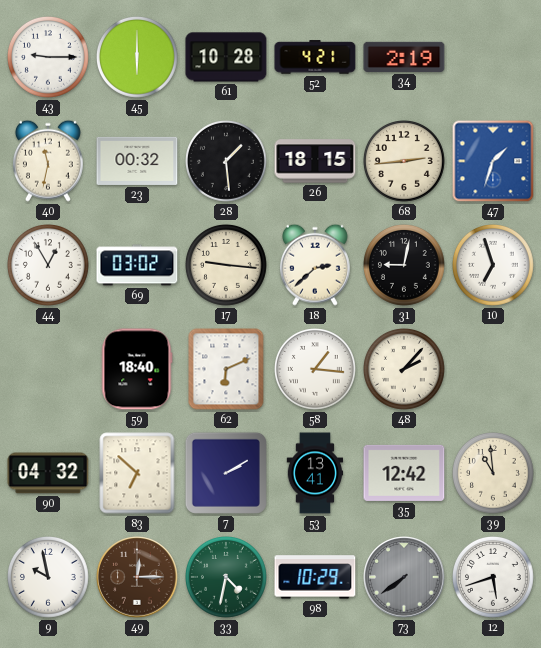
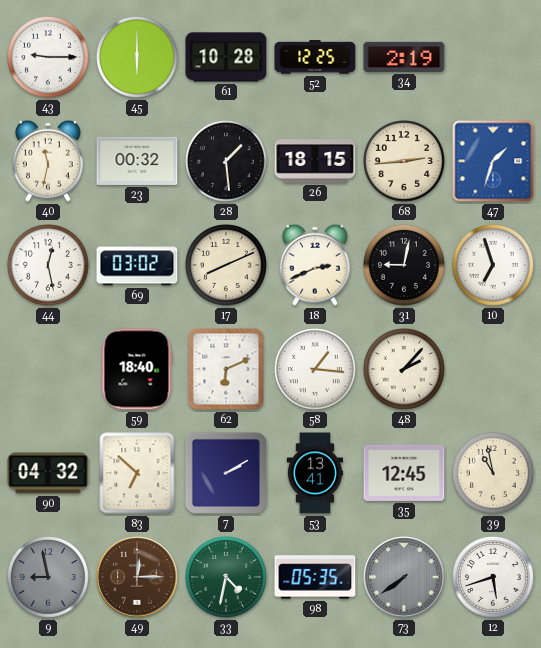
52: 4:21 -> 12:25
44: 12:55 -> 12:28
17: 9:16 -> 8:11
18: 2:38 -> 2:41
35: 12:42 -> 12:45
39: 10:59 -> 10:58
9: 9:58 -> 8:58
9 dial: white -> grey
98: 10:29 -> 05:35
